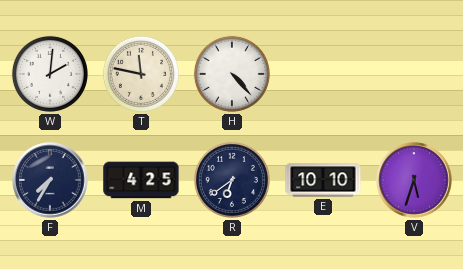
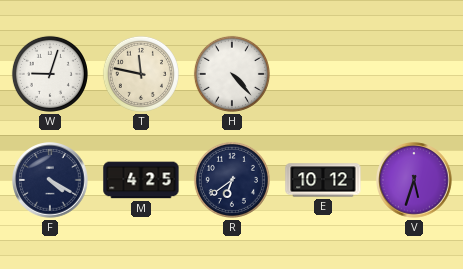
W: 2:01 -> 9:03
F: 7:35 -> 4:20
E: 10:10 -> 10:12
